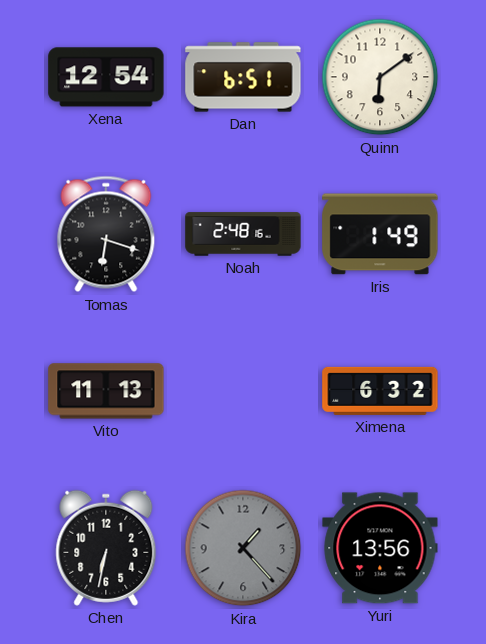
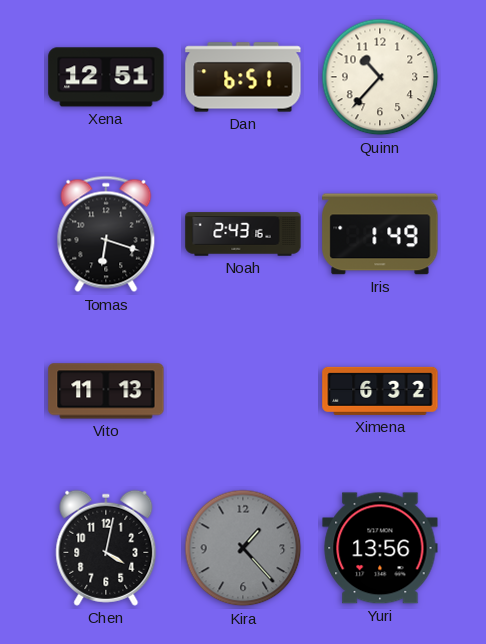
Xena: 12:54 -> 12:51
Quinn: 6:09 -> 10:37
Noah: 2:48 -> 2:43
Chen: 6:32 -> 4:02
